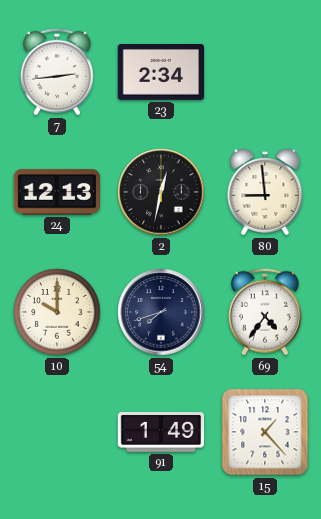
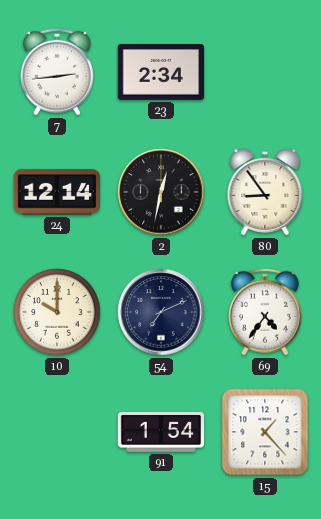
24: 12:13 -> 12:14
80: 8:59 -> 8:54
54: 7:42 -> 7:11
91: 1:49 -> 1:54
